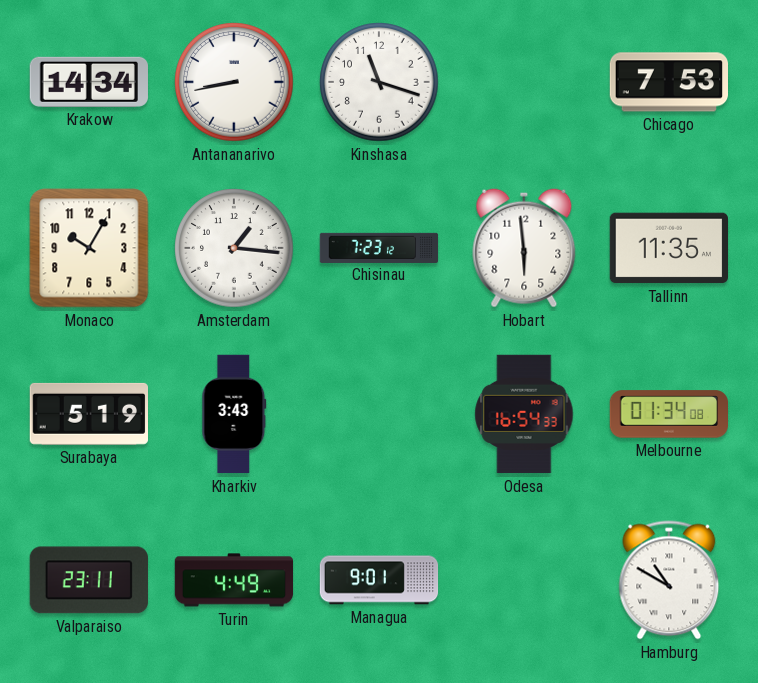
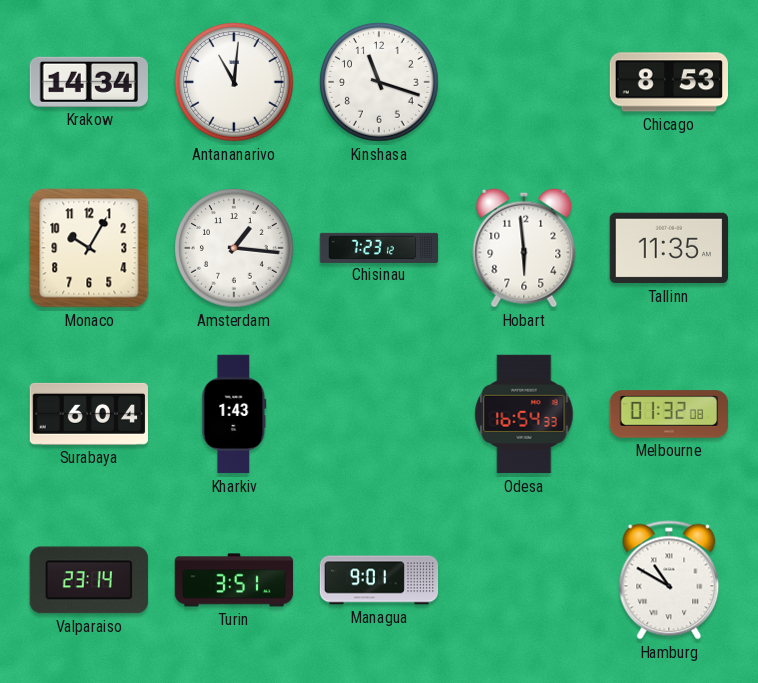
Antananarivo: 8:43 -> 11:01
Chicago: 7:53 -> 8:53
Surabaya: 5:19 -> 6:04
Kharkiv: 3:43 -> 1:43
Melbourne: 01:34 -> 01:32
Valparaiso: 23:11 -> 23:14
Turin: 4:49 -> 3:51
